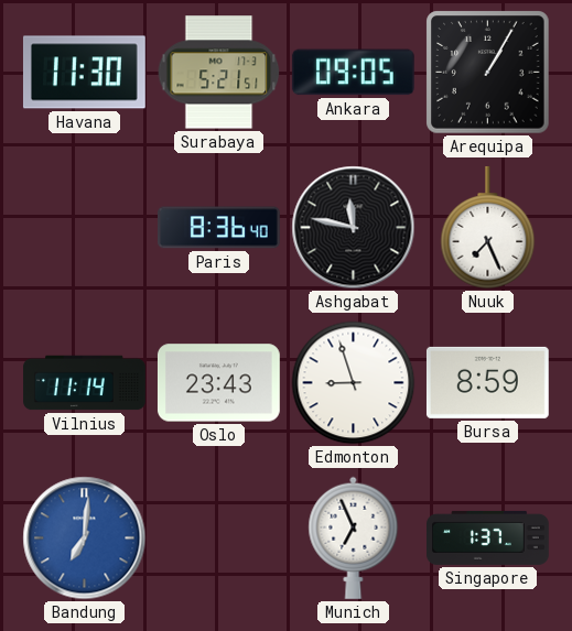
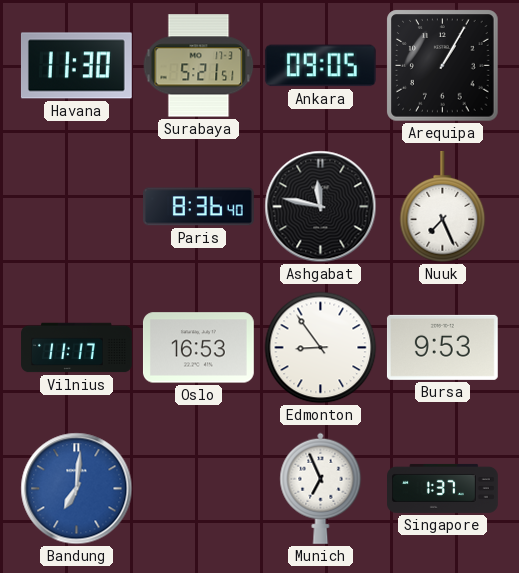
Vilnius: 11:14 -> 11:17
Oslo: 23:43 -> 16:53
Edmonton: 8:57 -> 8:54
Bursa: 8:59 -> 9:53
